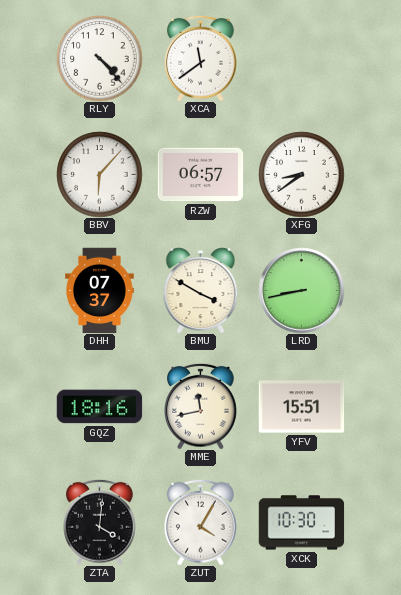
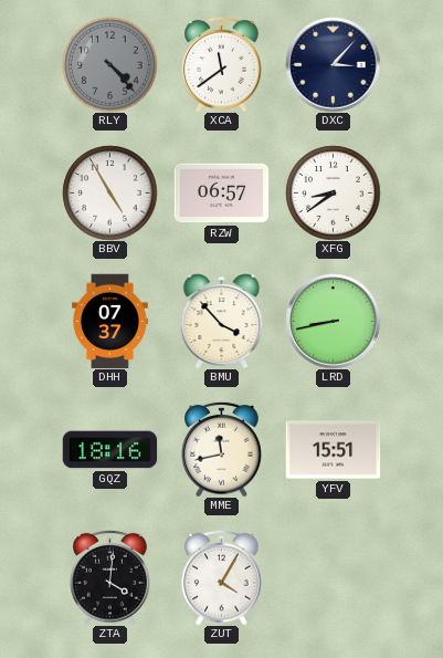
RLY dial: white -> grey
DXC: none -> 3:07
BBV: 6:07 -> 4:55
BMU: 3:50 -> 3:53
XCK: 10:30 -> none
